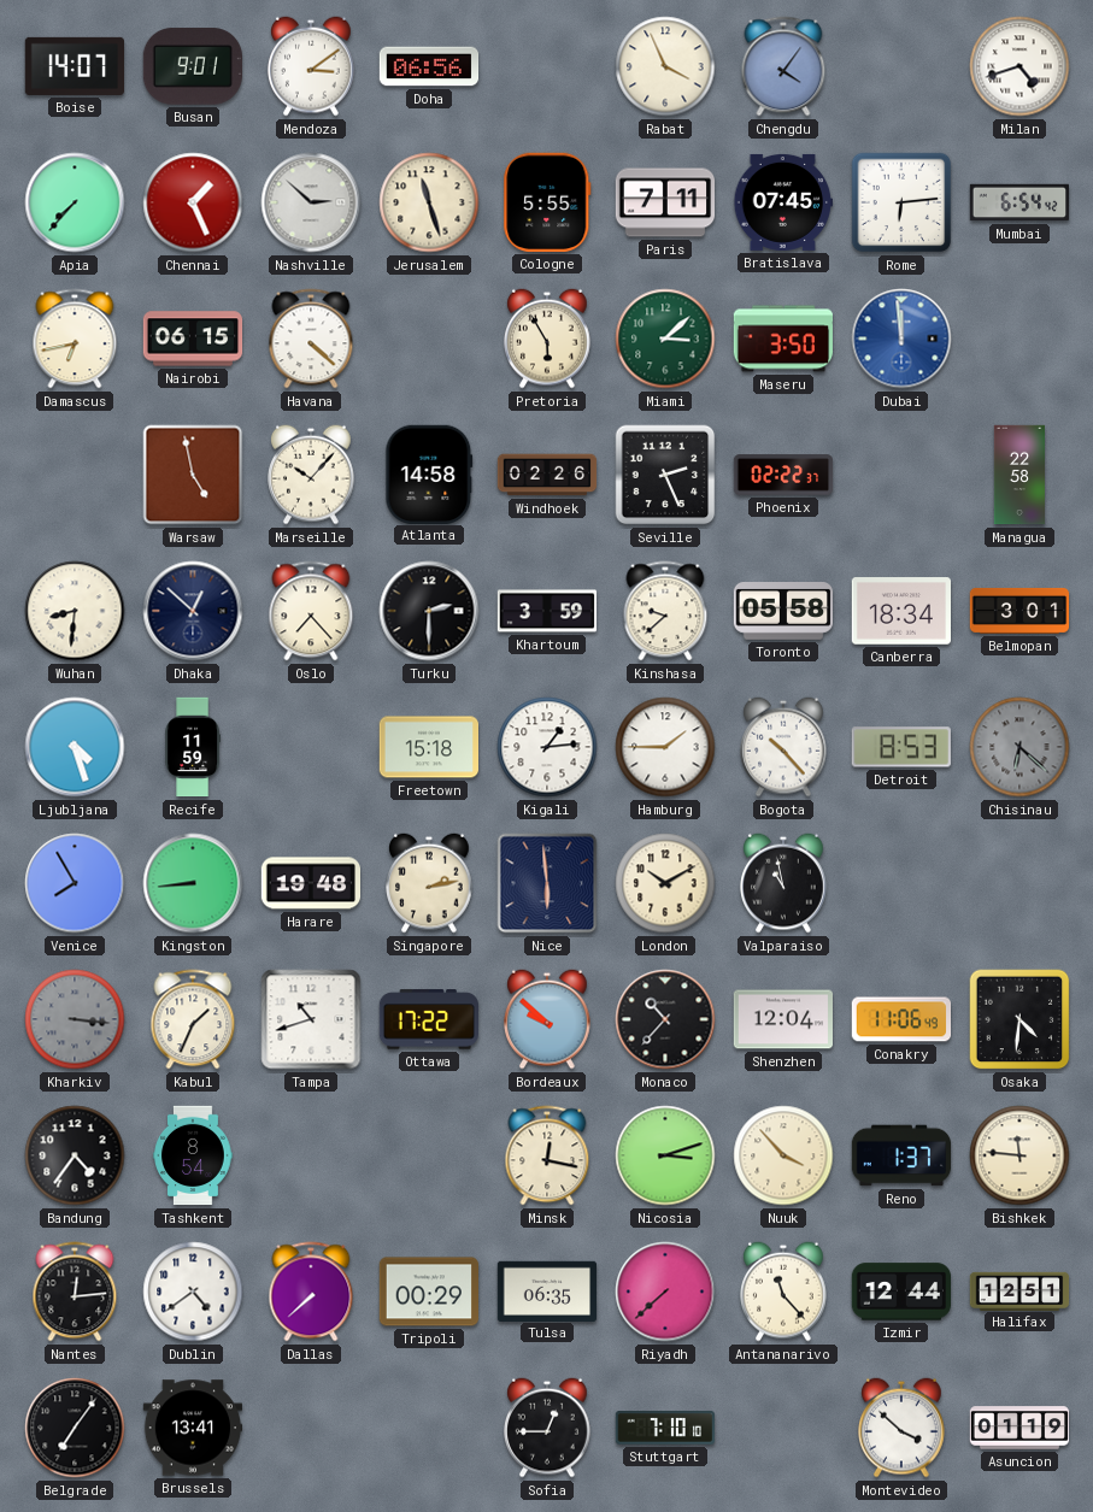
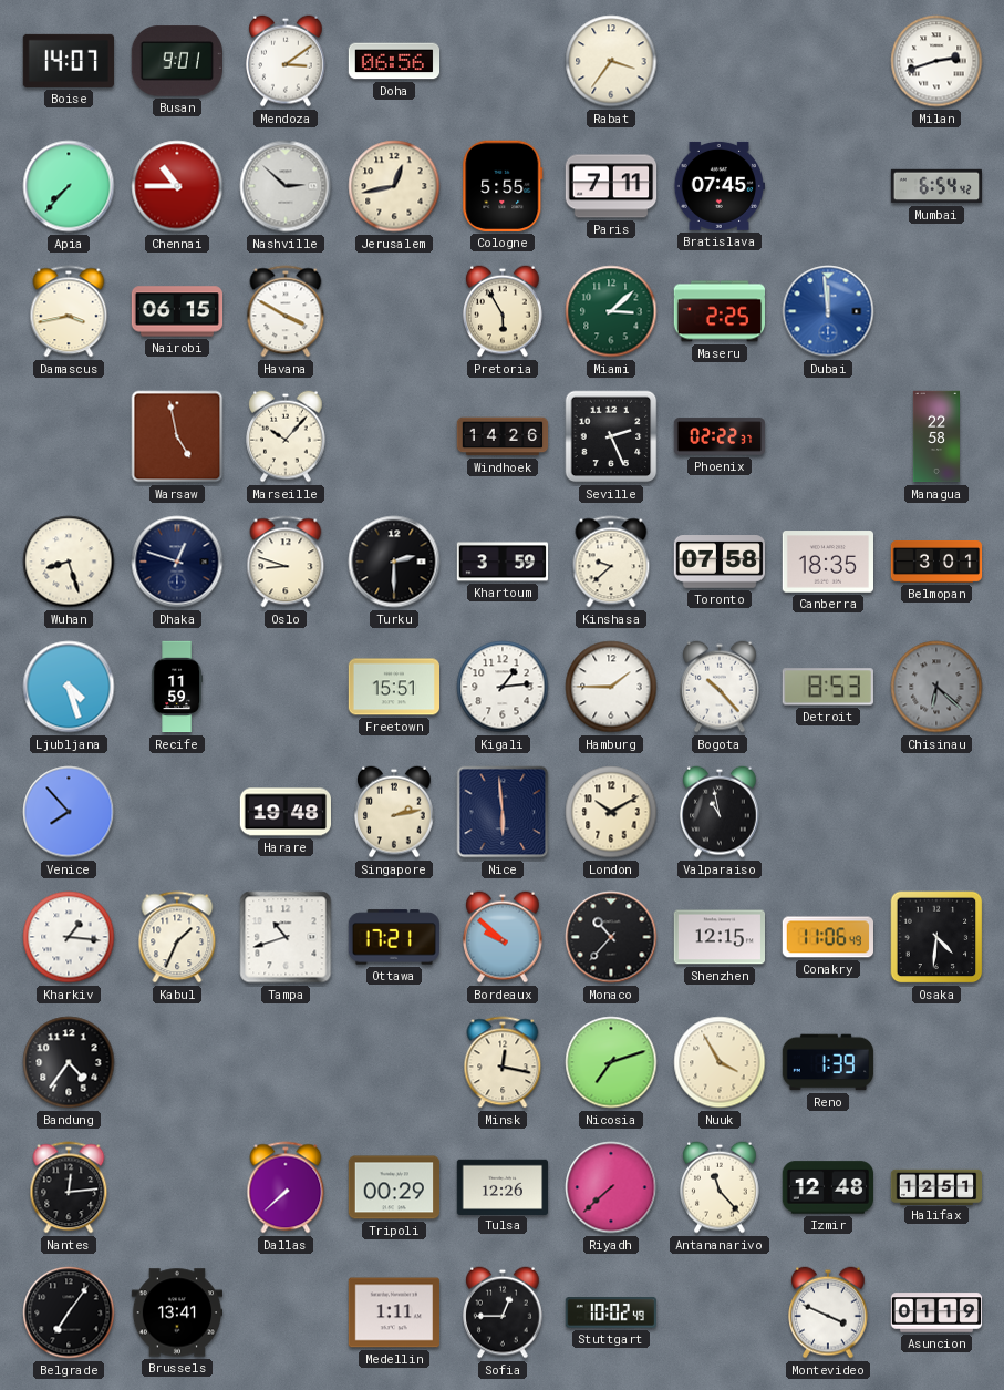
Rabat: 3:56 -> 3:36
Chengdu: 4:06 -> none
Milan: 4:42 -> 2:42
Chennai: 1:26 -> 10:45
Jerusalem: 11:27 -> 12:43
Rome: 6:14 -> none
Damascus: 6:43 -> 3:43
Havana: 4:22 -> 3:50
Maseru: 3:50 -> 2:25
Atlanta: 14:58 -> none
Windhoek: 02:26 -> 14:26
Wuhan: 8:31 -> 8:27
Dhaka: 12:52 -> 12:48
Oslo: 7:23 -> 8:48
Toronto: 05:58 -> 07:58
Canberra: 18:34 -> 18:35
Freetown: 15:18 -> 15:51
Venice: 7:55 -> 7:53
Kingston: 8:44 -> none
Kharkiv: 3:16 -> 1:16
Kharkiv dial: grey -> white
Ottawa: 17:22 -> 17:21
Shenzhen: 12:04 -> 12:15
Tashkent: 8:54 -> none
Nicosia: 3:12 -> 7:12
Nuuk: 3:53 -> 3:55
Reno: 1:37 -> 1:39
Bishkek: 11:46 -> none
Dublin: 4:39 -> none
Tulsa: 06:35 -> 12:26
Izmir: 12:44 -> 12:48
Medellin: none -> 1:11
Stuttgart: 7:10 -> 10:02
Montevideo: 3:52 -> 3:49
